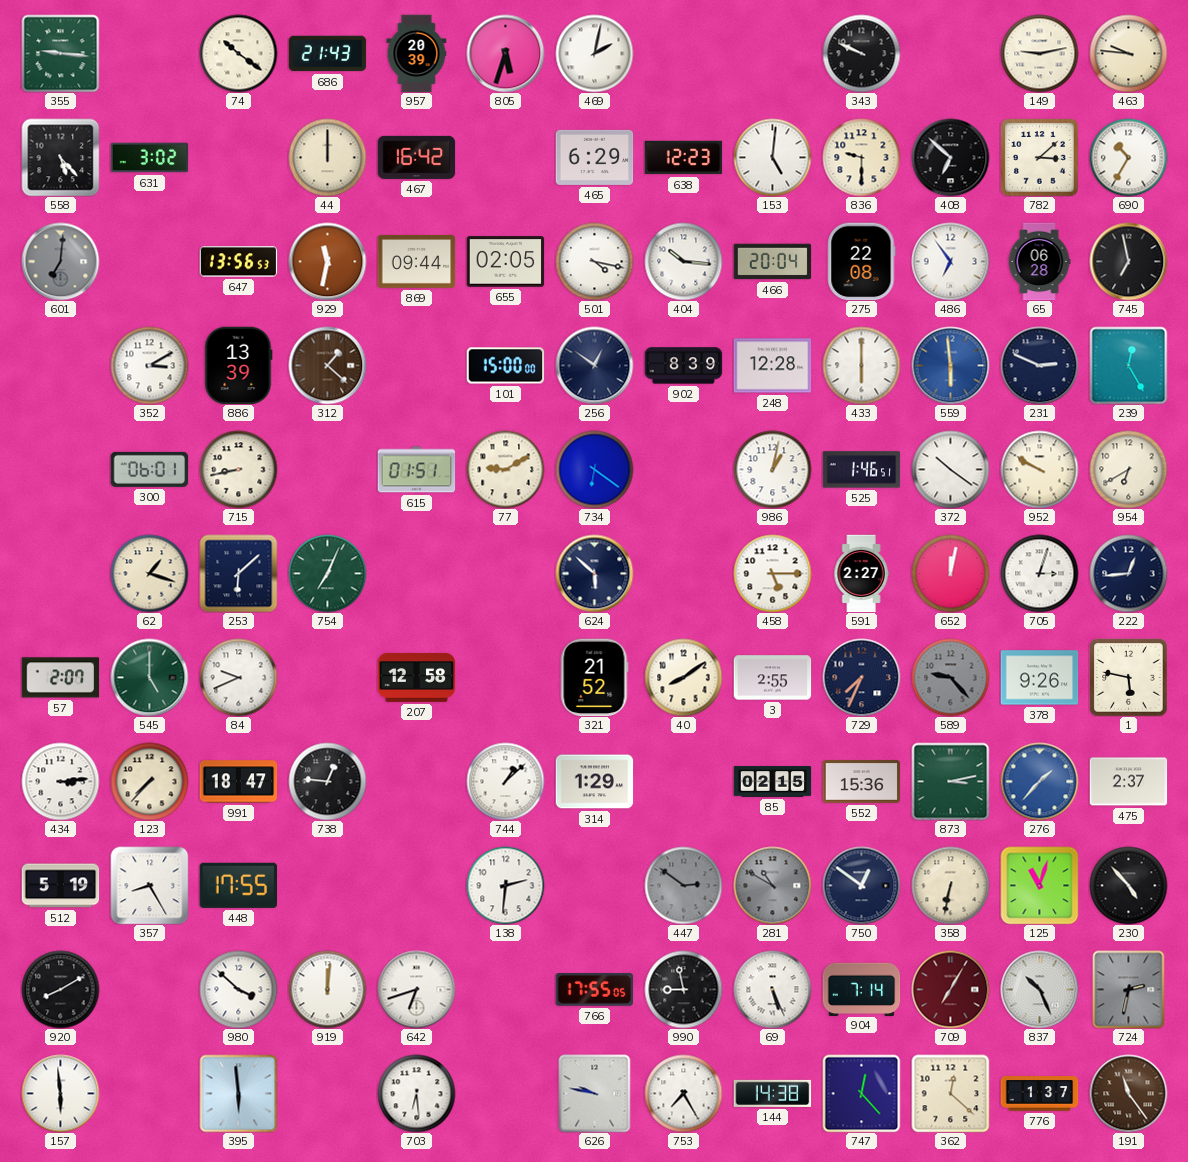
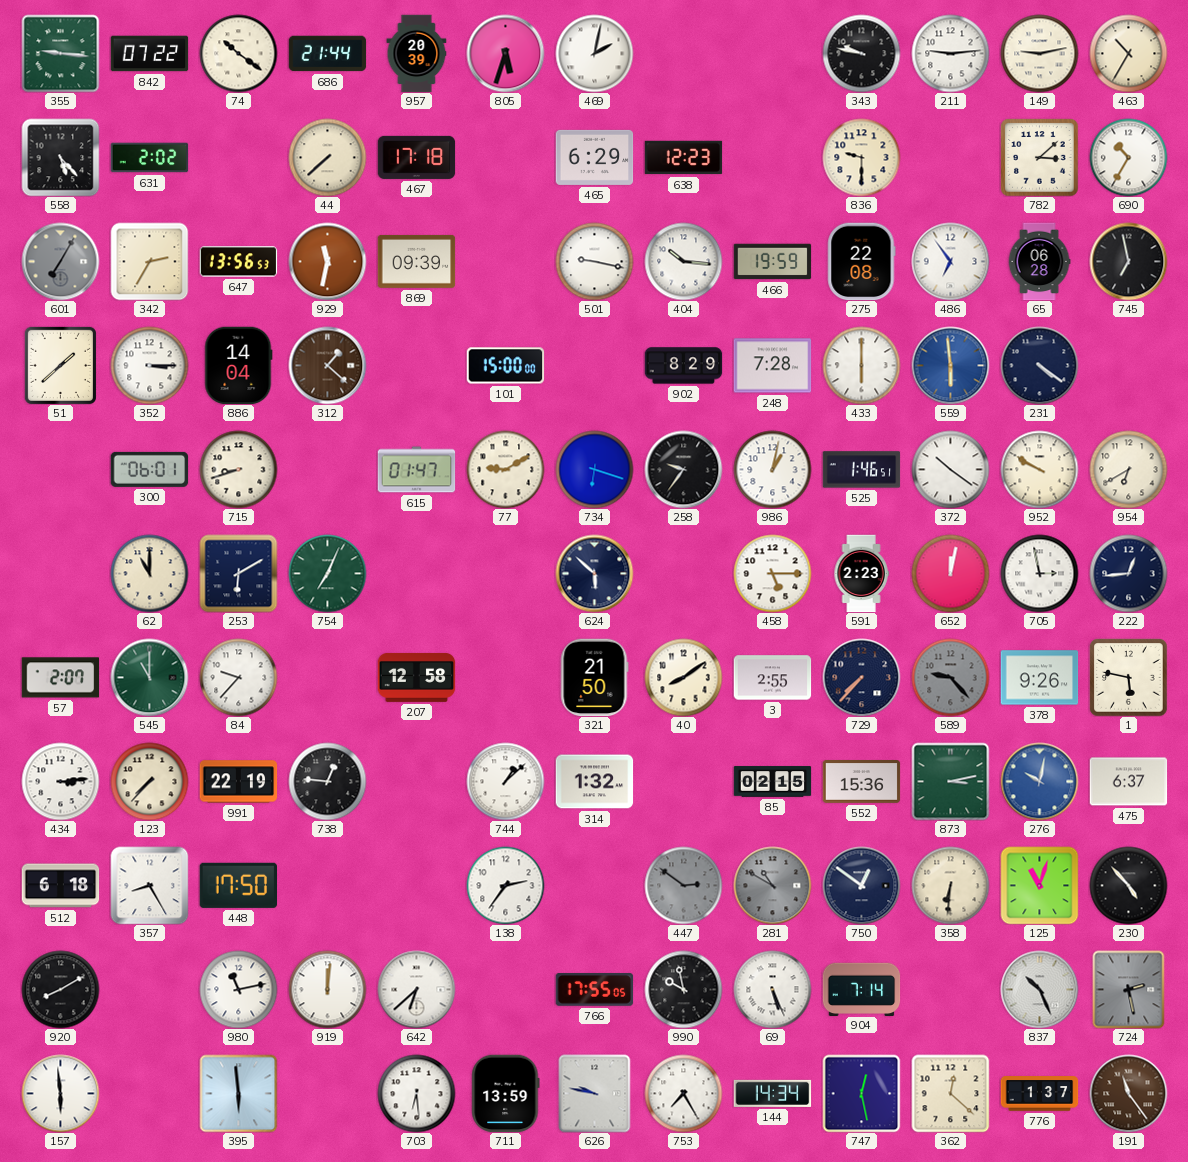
842: none -> 07:22
686: 21:43 -> 21:44
343: 9:49 -> 9:47
211: none -> 9:14
463: 9:46 -> 10:35
631: 3:02 -> 2:02
44: 12:00 -> 7:38
467: 16:42 -> 17:18
153: 5:01 -> none
408: 6:52 -> none
601: 7:01 -> 7:05
342: none -> 2:35
869: 09:44 -> 09:39
655: 02:05 -> none
501: 4:17 -> 9:17
466: 20:04 -> 19:59
51: none -> 1:38
352: 3:10 -> 3:15
886: 13:39 -> 14:04
256: 12:51 -> none
902: 8:39 -> 8:29
248: 12:28 -> 7:28
231: 2:49 -> 4:21
239: 12:25 -> none
715: 8:43 -> 8:42
615: 01:51 -> 01:47
734: 6:21 -> 6:18
258: none -> 9:36
62: 1:18 -> 11:00
253: 6:08 -> 6:10
591: 2:27 -> 2:23
705: 3:03 -> 2:58
545: 5:00 -> 11:00
84: 9:41 -> 9:37
321: 21:52 -> 21:50
729: 7:34 -> 7:37
991: 18:47 -> 22:19
314: 1:29 -> 1:32
276: 1:37 -> 10:02
475: 2:37 -> 6:37
512: 5:19 -> 6:18
448: 17:55 -> 17:50
138: 2:31 -> 2:36
358: 6:32 -> 6:31
980: 3:52 -> 11:13
642: 6:42 -> 6:38
990: 8:58 -> 9:58
709: 7:05 -> none
724: 2:32 -> 2:28
711: none -> 13:59
144: 14:38 -> 14:34
747: 12:23 -> 12:28
